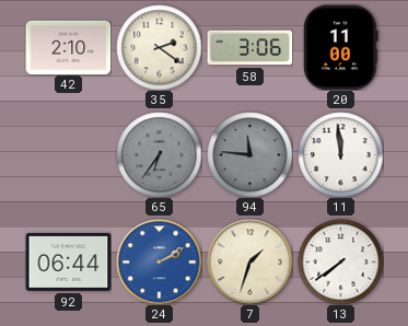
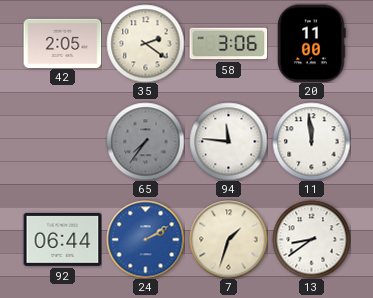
42: 2:10 -> 2:05
65: 6:36 -> 7:36
94 dial: grey -> white
13: 7:39 -> 8:39
